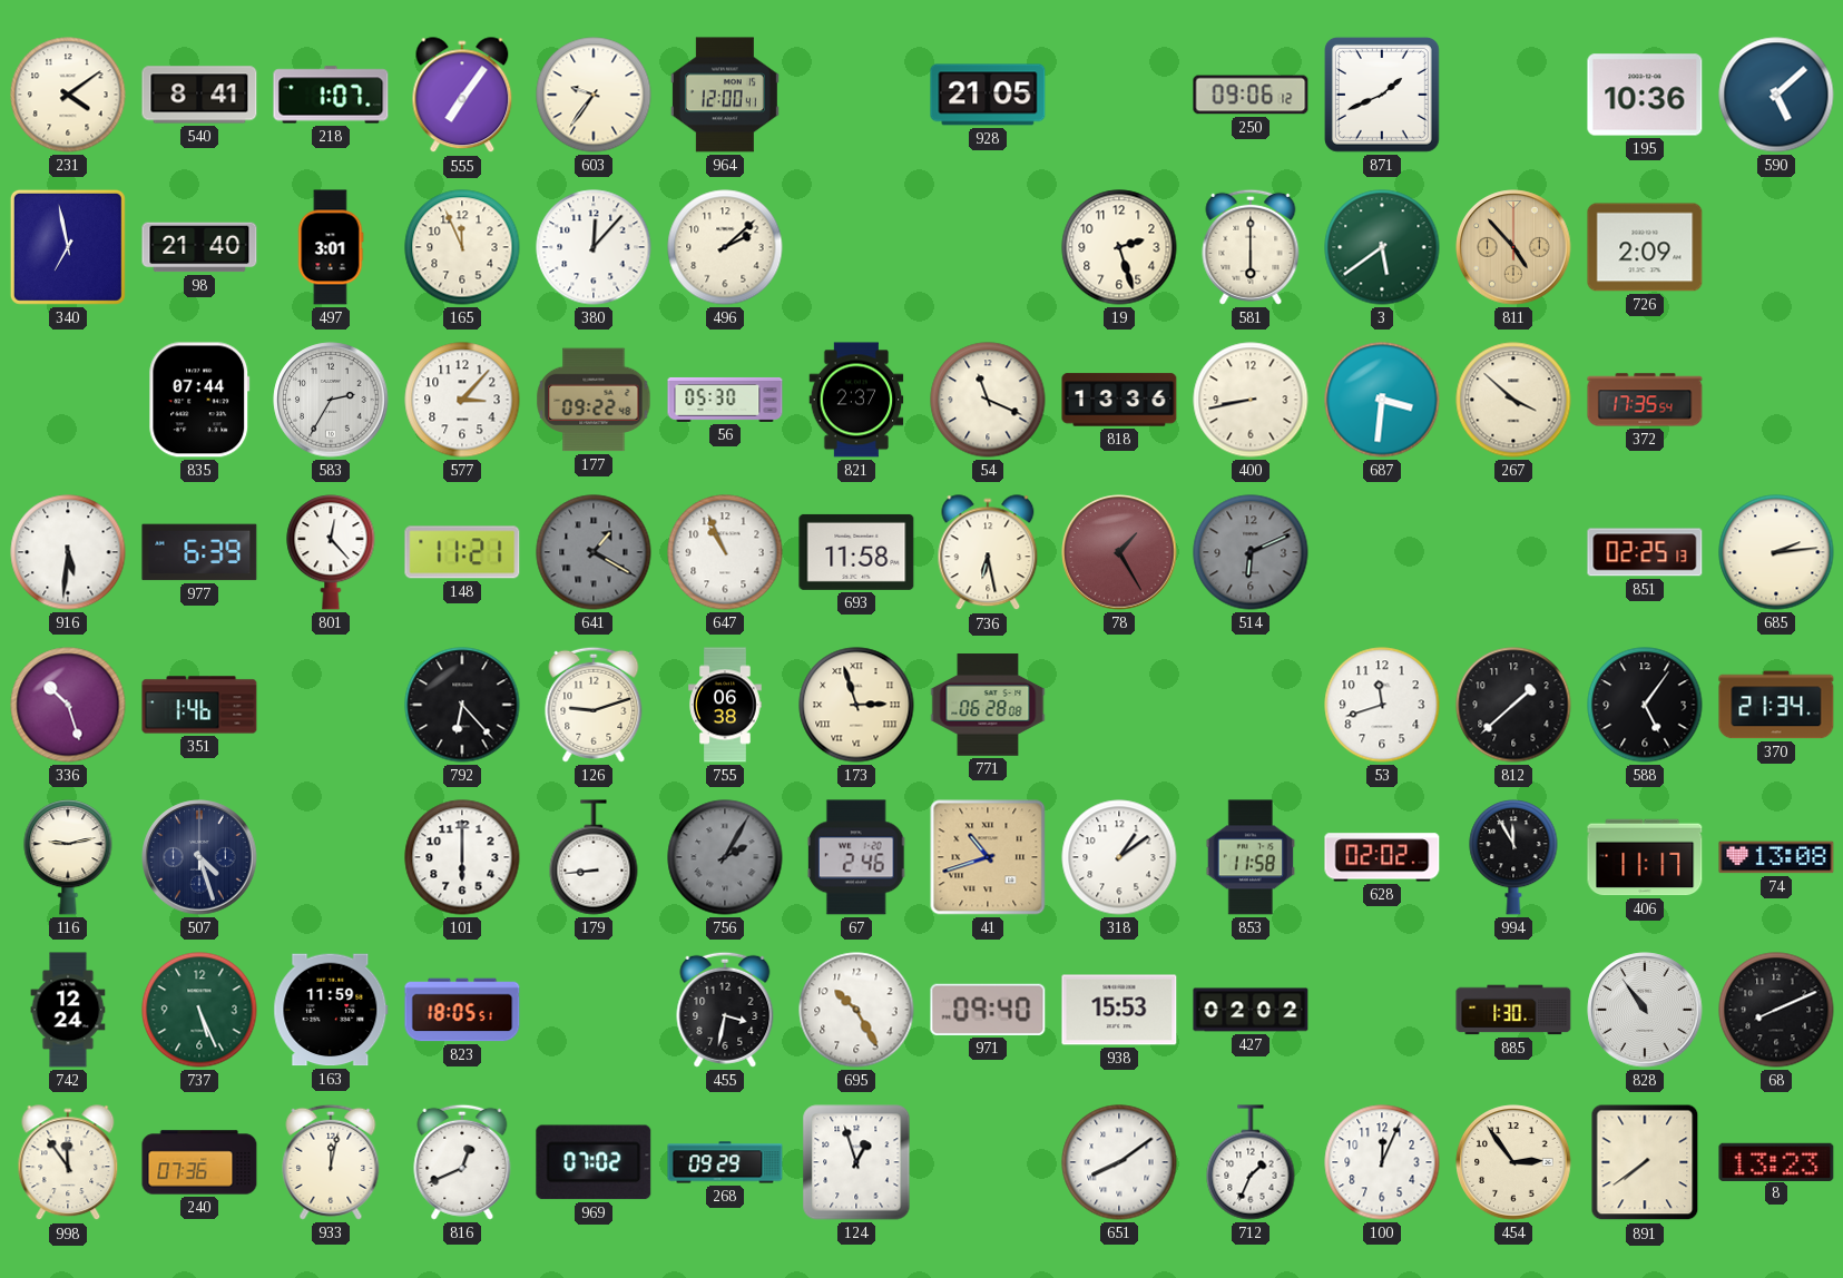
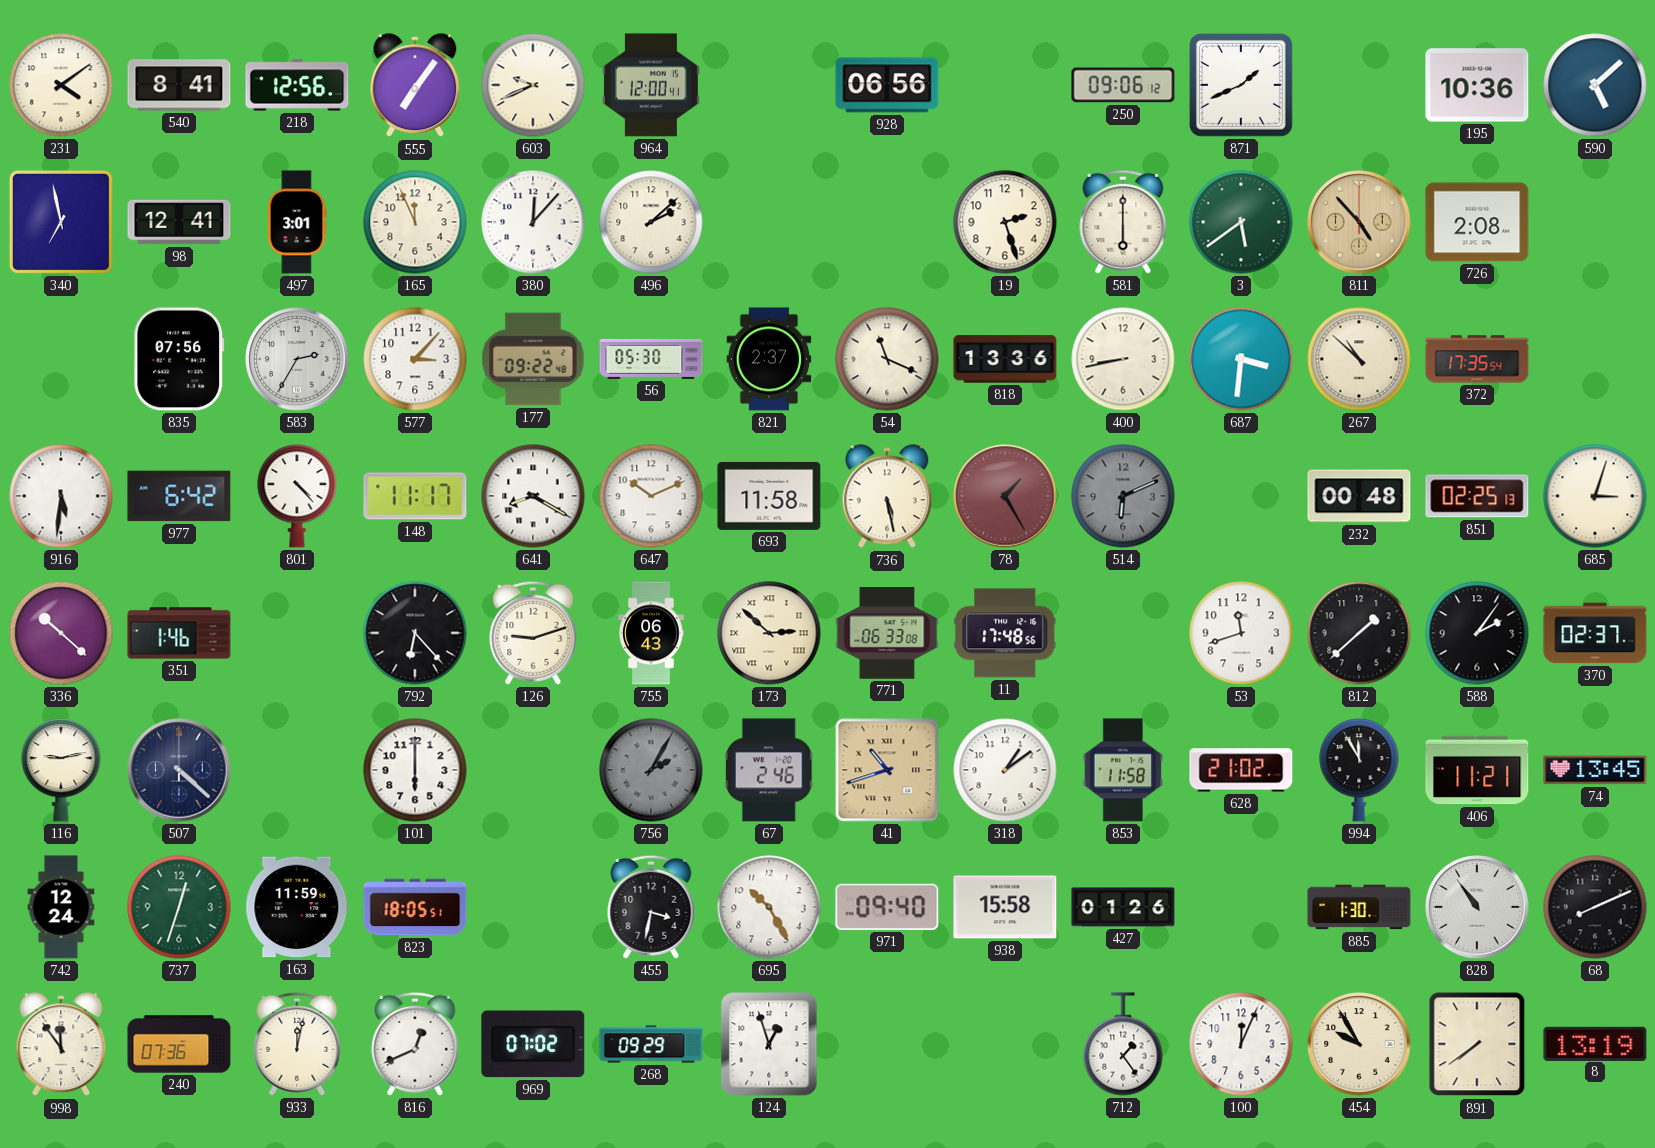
218: 1:07 -> 12:56
603: 9:36 -> 9:41
928: 21:05 -> 06:56
98: 21:40 -> 12:41
726: 2:09 -> 2:08
835: 07:44 -> 07:56
267: 3:52 -> 10:52
977: 6:39 -> 6:42
801: 12:23 -> 4:23
148: 11:21 -> 11:17
641: 1:20 -> 8:20
641 dial: grey -> white
647: 10:56 -> 10:11
736: 6:28 -> 5:28
232: none -> 00:48
685: 2:14 -> 3:03
336: 10:27 -> 10:22
755: 06:38 -> 06:43
173: 2:57 -> 2:52
771: 06:28 -> 06:33
11: none -> 17:48
588: 5:06 -> 2:06
370: 21:34 -> 02:37
507: 4:27 -> 4:22
179: 8:44 -> none
628: 02:02 -> 21:02
406: 11:17 -> 11:21
74: 13:08 -> 13:45
737: 5:26 -> 12:33
938: 15:53 -> 15:58
427: 02:02 -> 01:26
651: 8:09 -> none
712: 1:34 -> 1:24
454: 2:54 -> 9:55
8: 13:23 -> 13:19
